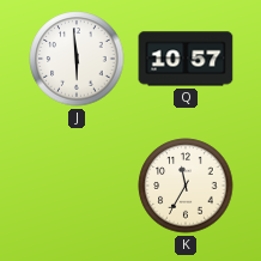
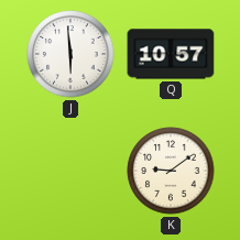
K: 11:35 -> 9:09
